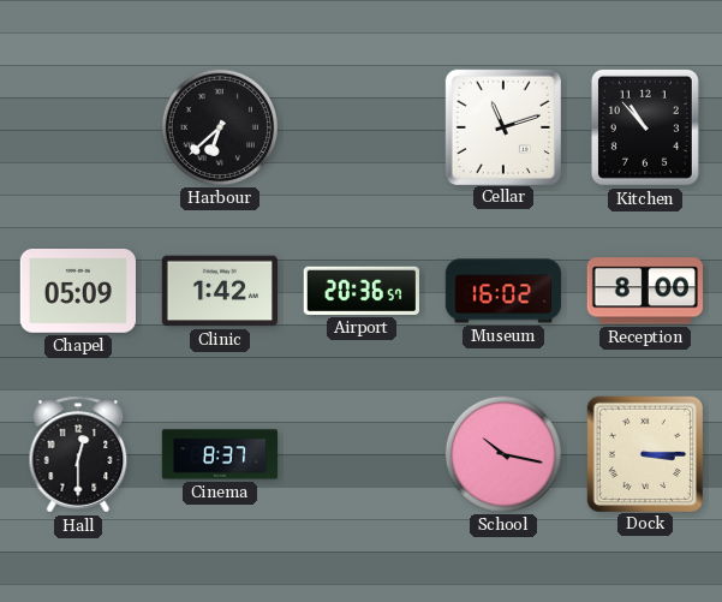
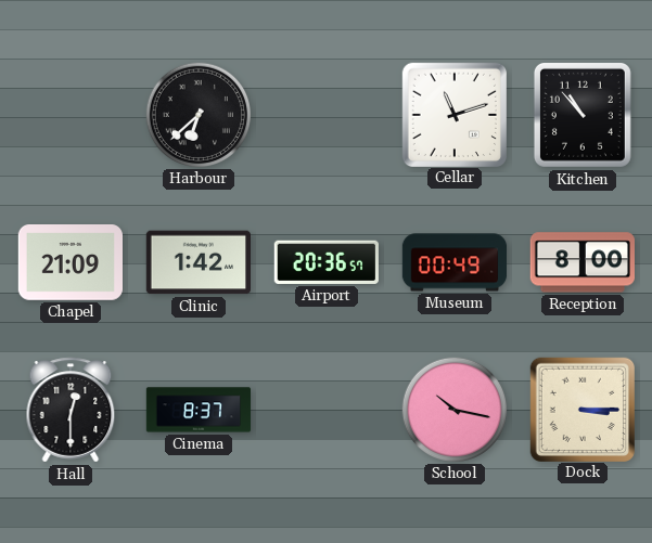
Chapel: 05:09 -> 21:09
Museum: 16:02 -> 00:49
